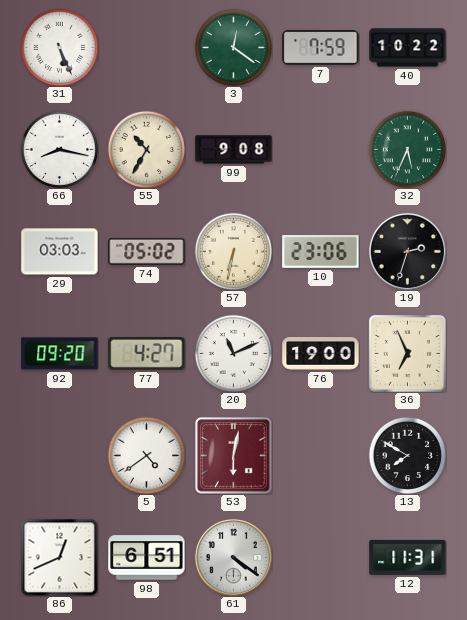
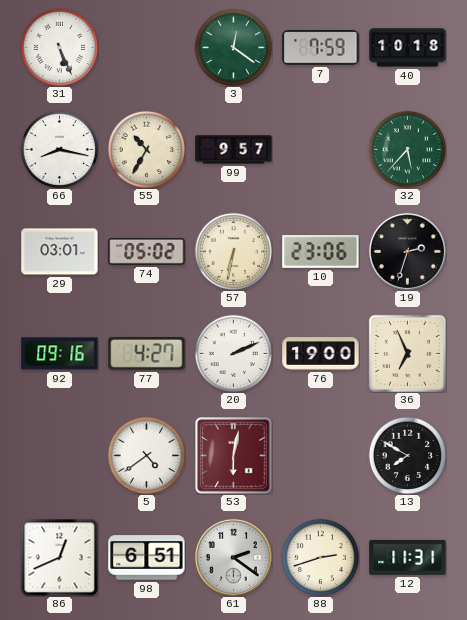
40: 10:22 -> 10:18
99: 9:08 -> 9:57
32: 5:34 -> 5:37
29: 03:03 -> 03:01
92: 09:20 -> 09:16
20: 11:11 -> 2:11
61: 4:21 -> 2:21
88: none -> 2:42
